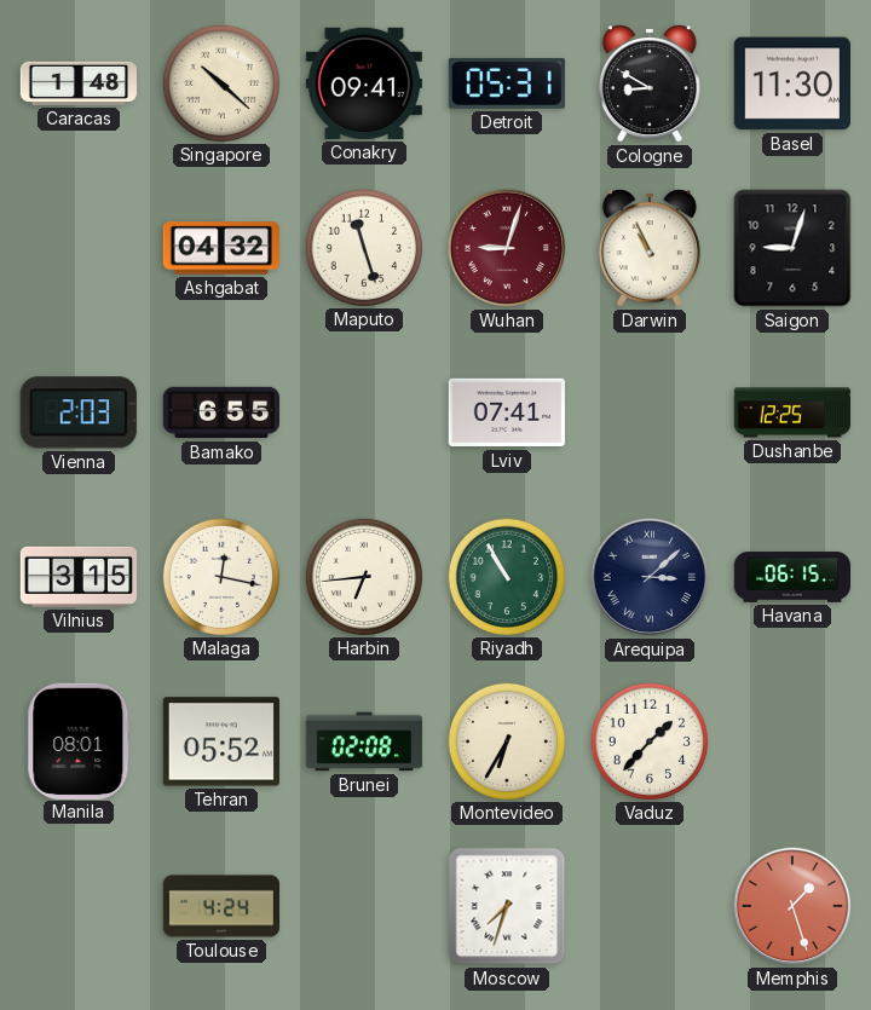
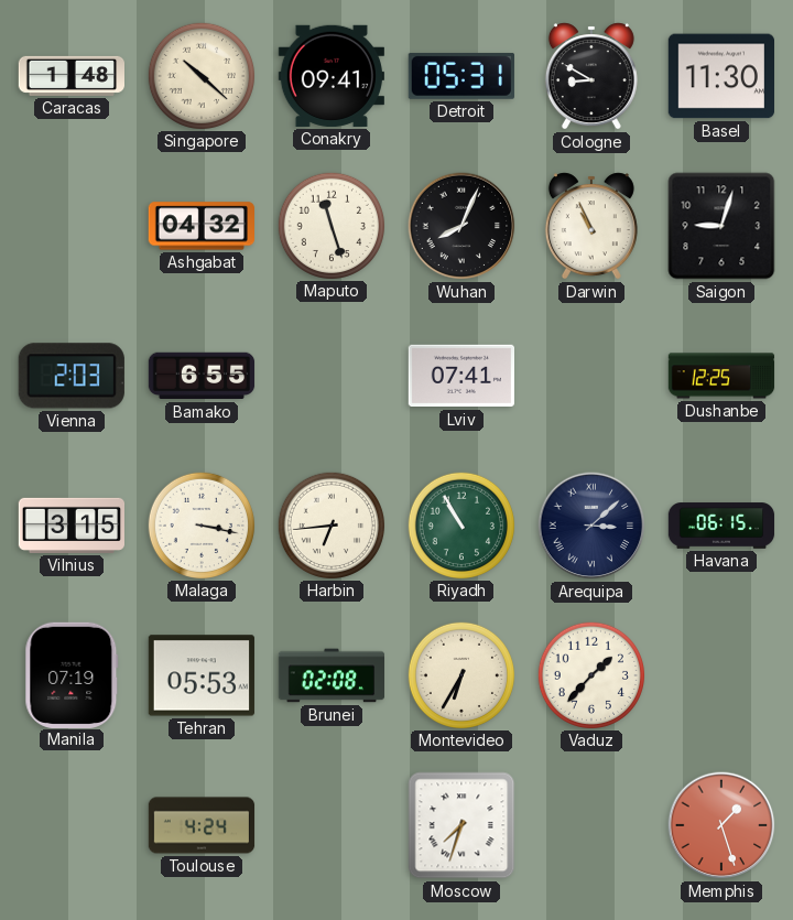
Wuhan: 9:03 -> 8:04
Wuhan dial: burgundy -> black
Malaga: 12:17 -> 3:17
Manila: 08:01 -> 07:19
Tehran: 05:52 -> 05:53
